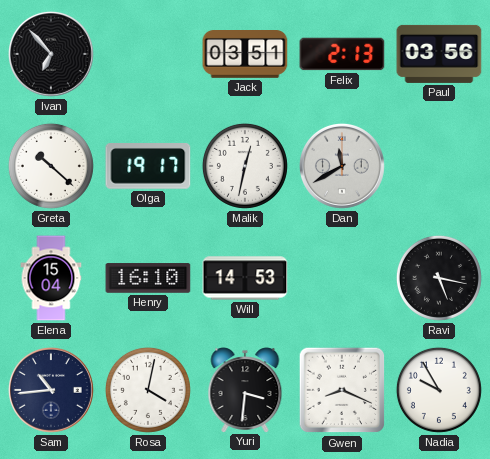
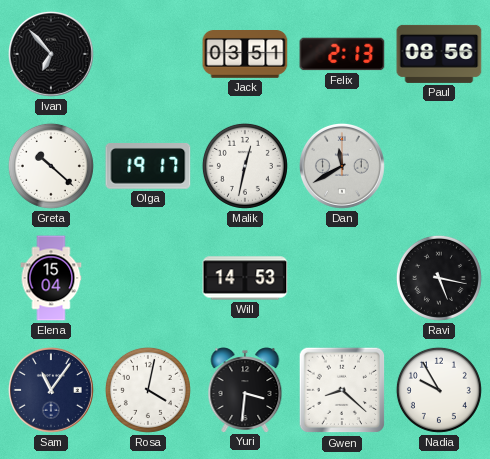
Paul: 03:56 -> 08:56
Henry: 16:10 -> none
Sam: 10:44 -> 11:06
Gwen: 8:19 -> 8:22
